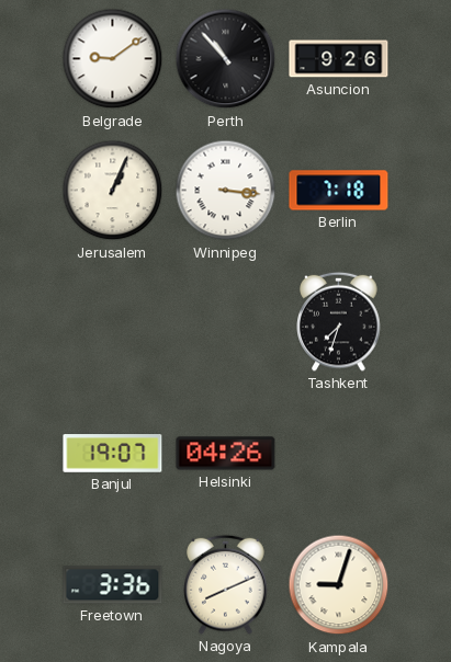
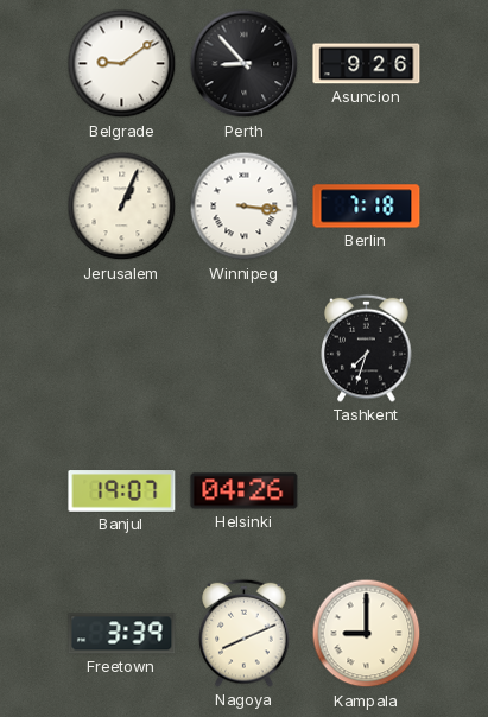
Perth: 10:53 -> 8:53
Freetown: 3:36 -> 3:39
Kampala: 9:03 -> 9:00
